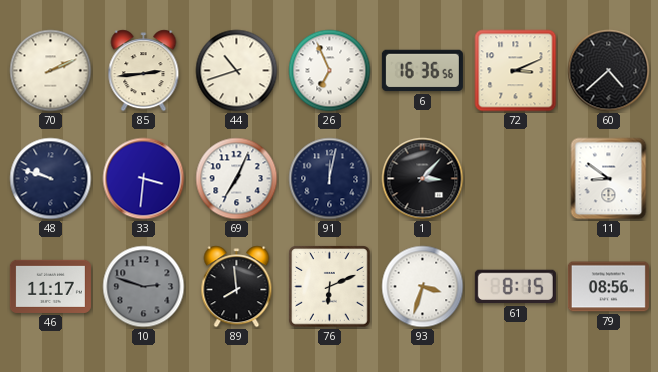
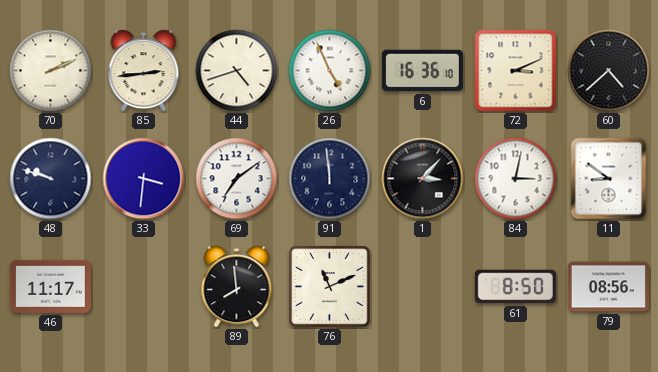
44: 10:42 -> 4:42
26: 6:56 -> 4:56
6: 16:36:56 -> 16:36:10
69: 7:04 -> 7:09
91: 12:02 -> 11:59
84: none -> 3:02
10: 2:48 -> none
76: 6:11 -> 11:11
93: 3:33 -> none
61: 8:15 -> 8:50
